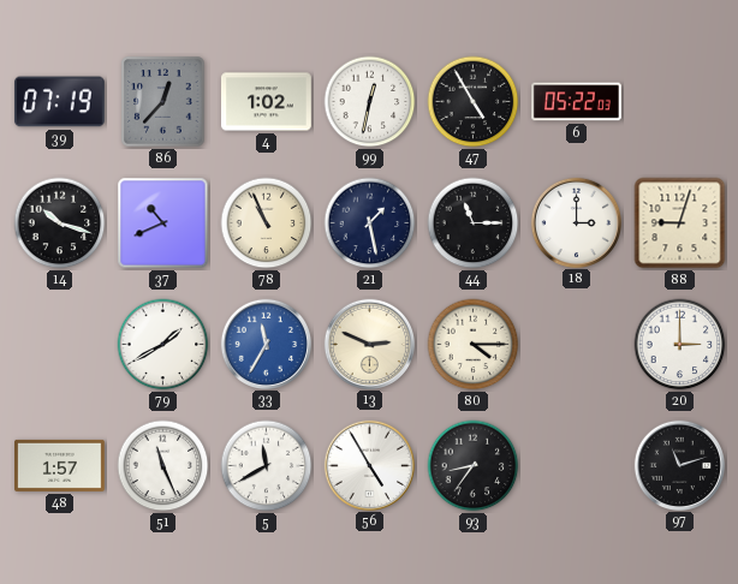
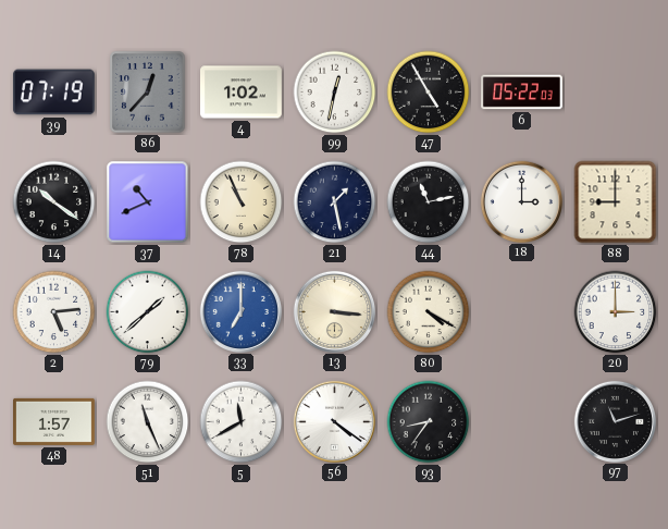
14: 10:18 -> 10:21
44: 11:15 -> 11:13
88: 9:03 -> 9:00
2: none -> 5:14
79: 1:40 -> 1:38
33: 11:35 -> 7:00
13: 2:49 -> 3:16
80: 4:15 -> 4:20
56: 4:55 -> 4:21
